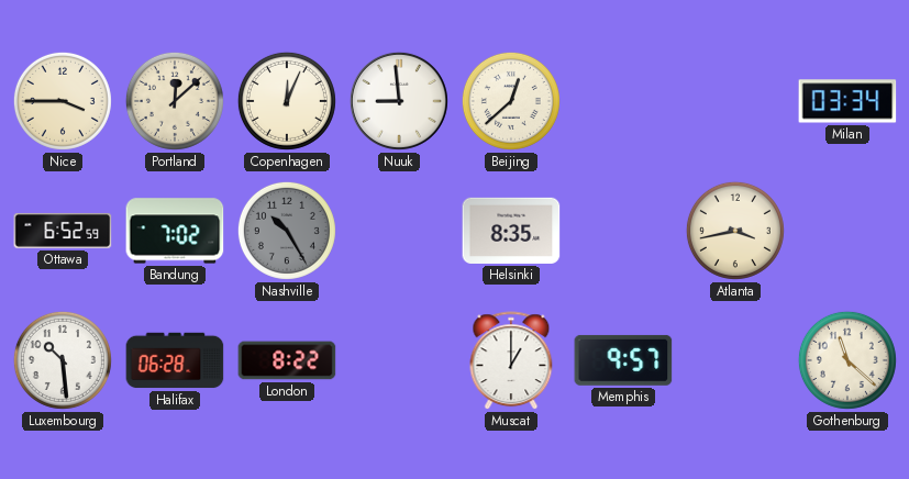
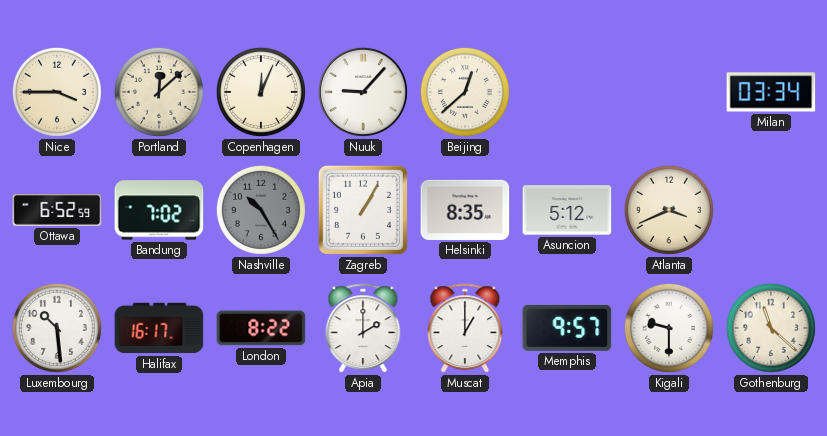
Nuuk: 8:59 -> 9:07
Zagreb: none -> 1:05
Asuncion: none -> 5:12
Atlanta: 3:43 -> 3:41
Halifax: 06:28 -> 16:17
Apia: none -> 2:00
Kigali: none -> 9:30
